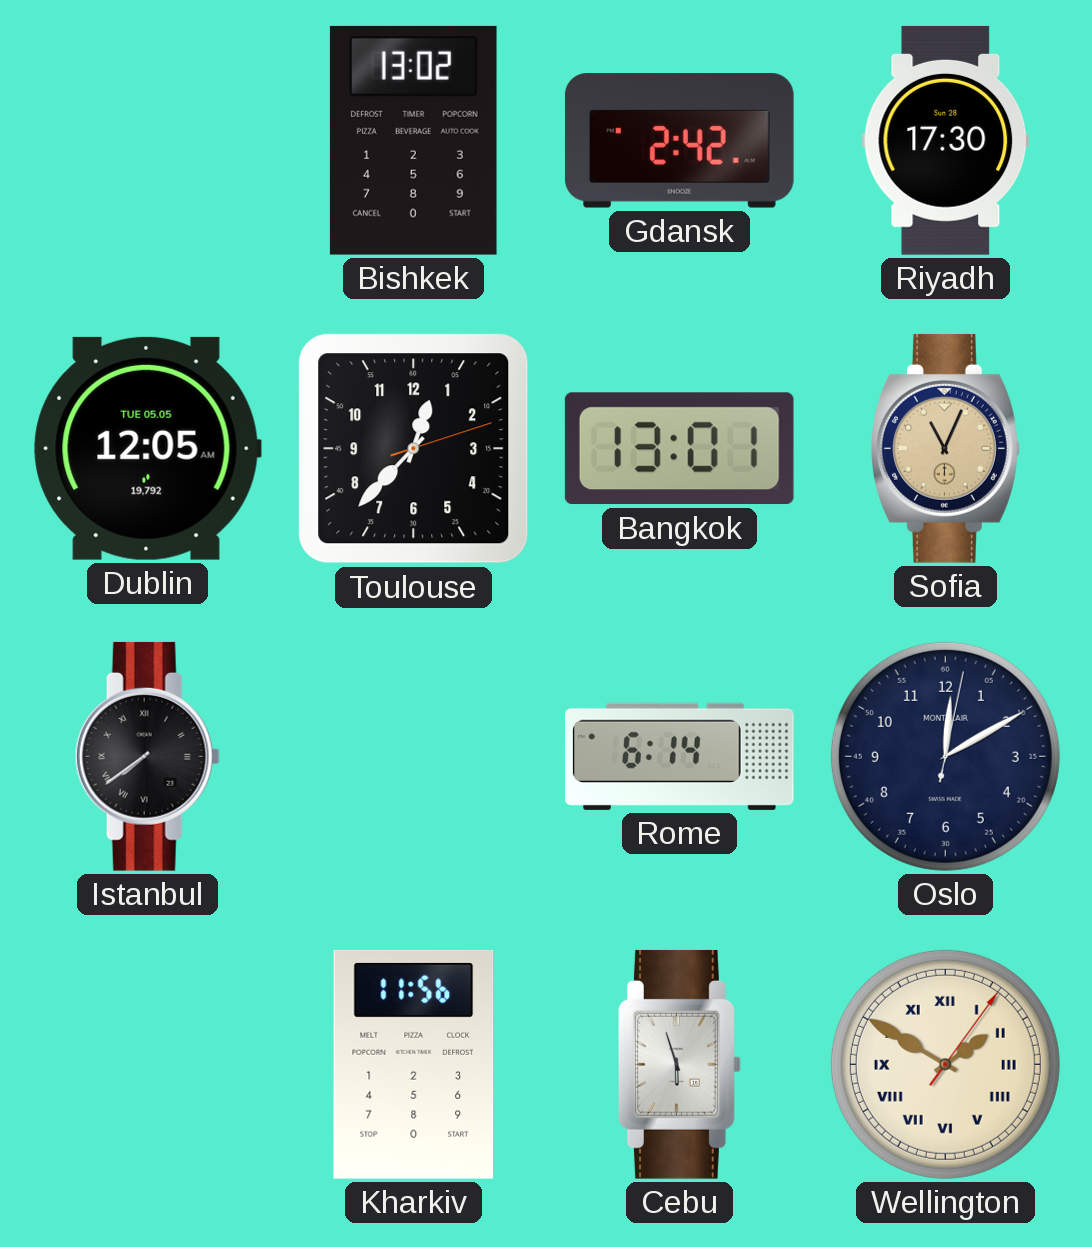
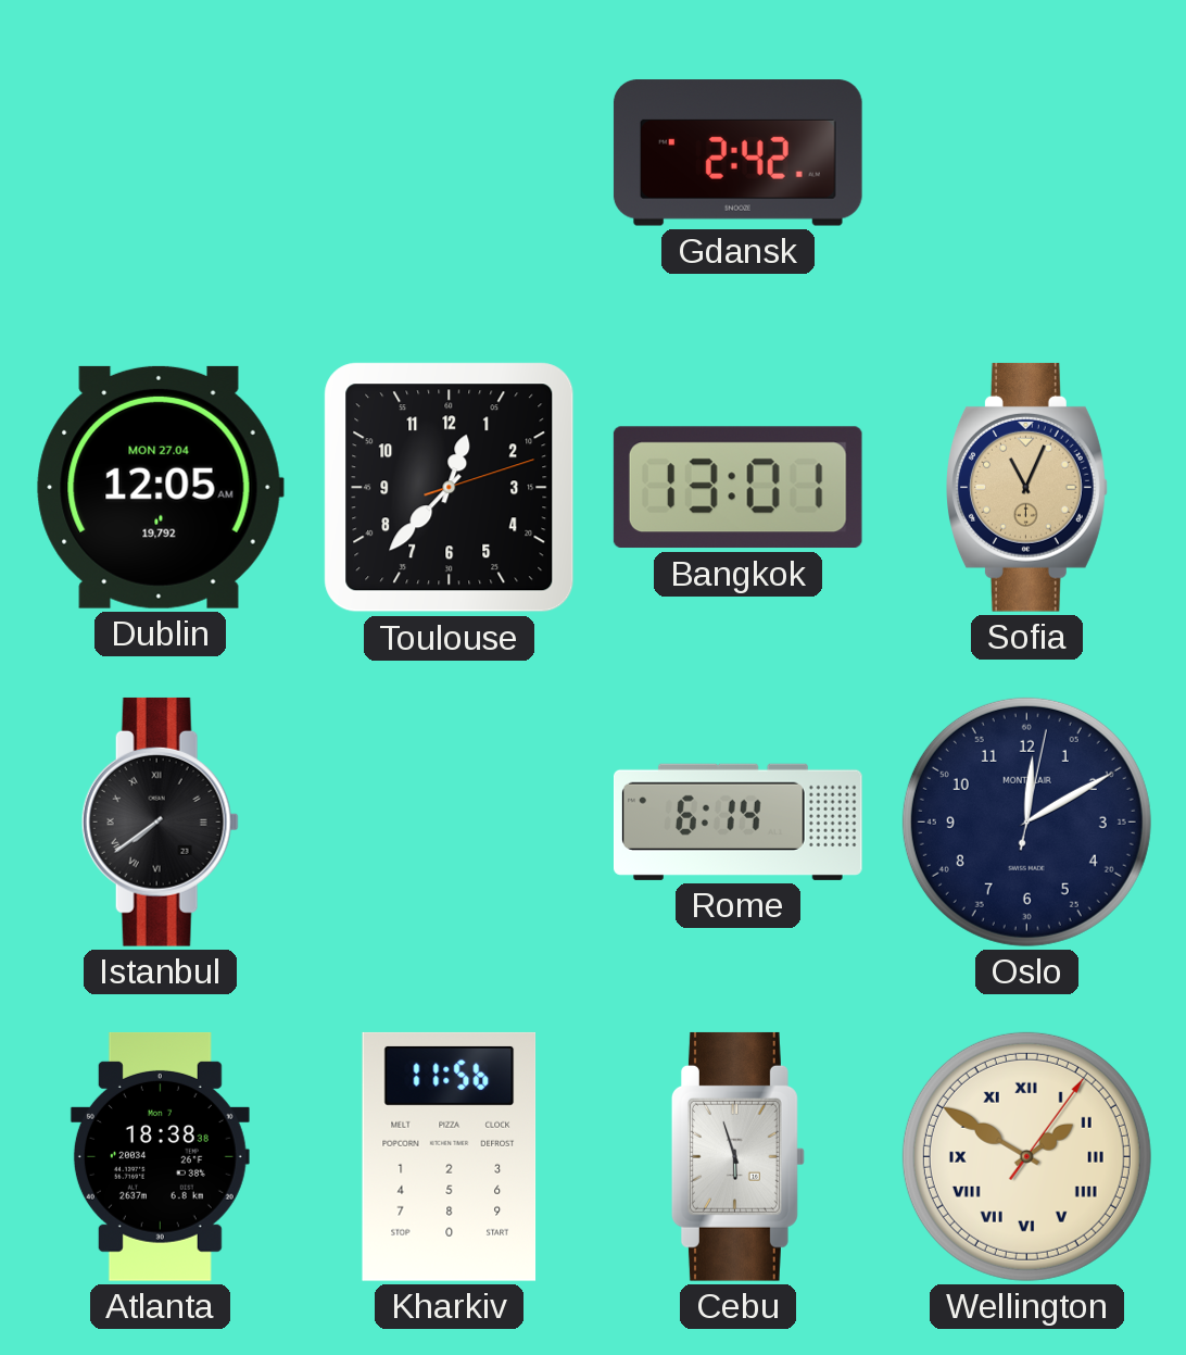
Bishkek: 13:02 -> none
Riyadh: 17:30 -> none
Dublin date: TUE 05.05 -> MON 27.04
Atlanta: none -> 18:38
